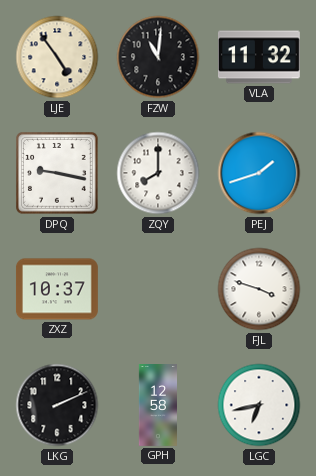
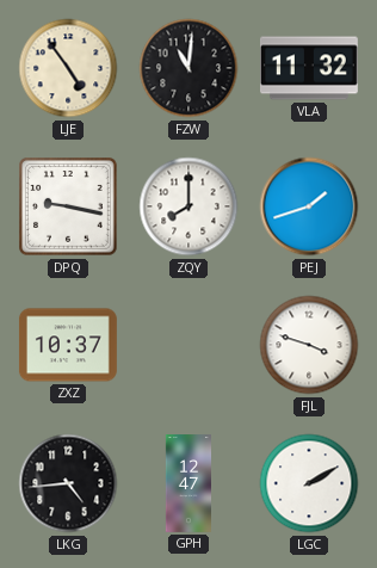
LKG: 2:11 -> 4:44
GPH: 12:58 -> 12:47
LGC: 6:43 -> 2:10
